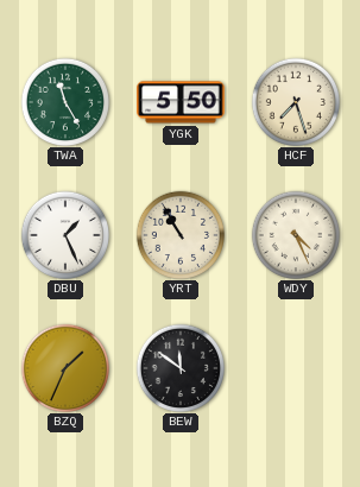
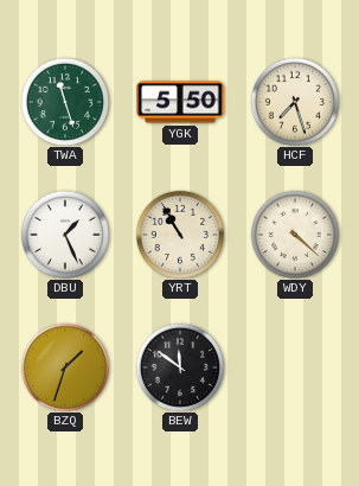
TWA: 11:25 -> 11:27
WDY: 4:26 -> 4:22
BZQ: 1:34 -> 1:33
